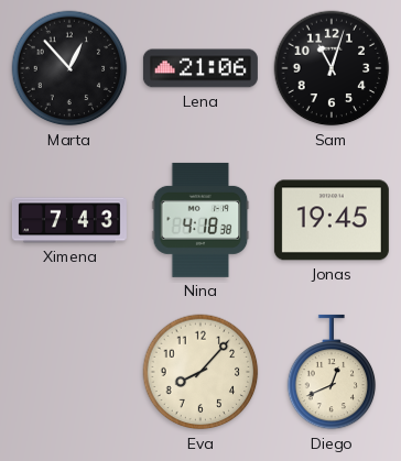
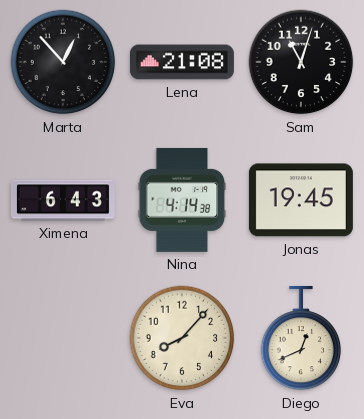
Lena: 21:06 -> 21:08
Ximena: 7:43 -> 6:43
Nina: 4:18 -> 4:14
